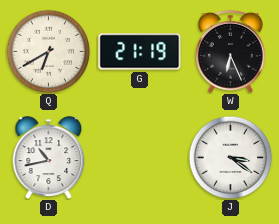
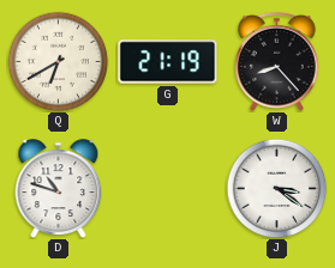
W: 6:26 -> 8:23
D: 10:43 -> 10:48
